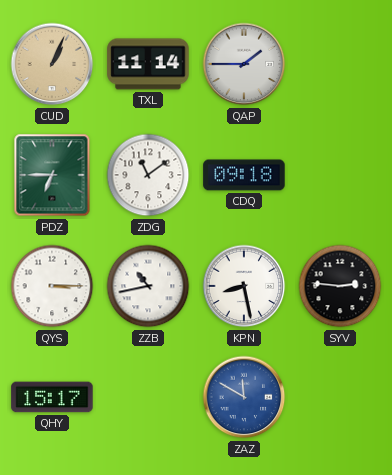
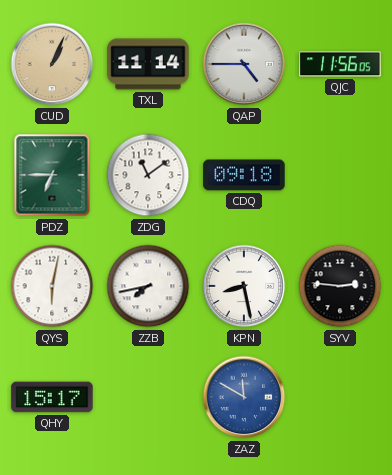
QAP: 1:45 -> 4:45
QJC: none -> 11:56
QYS: 3:15 -> 6:02
ZZB: 10:43 -> 7:43
